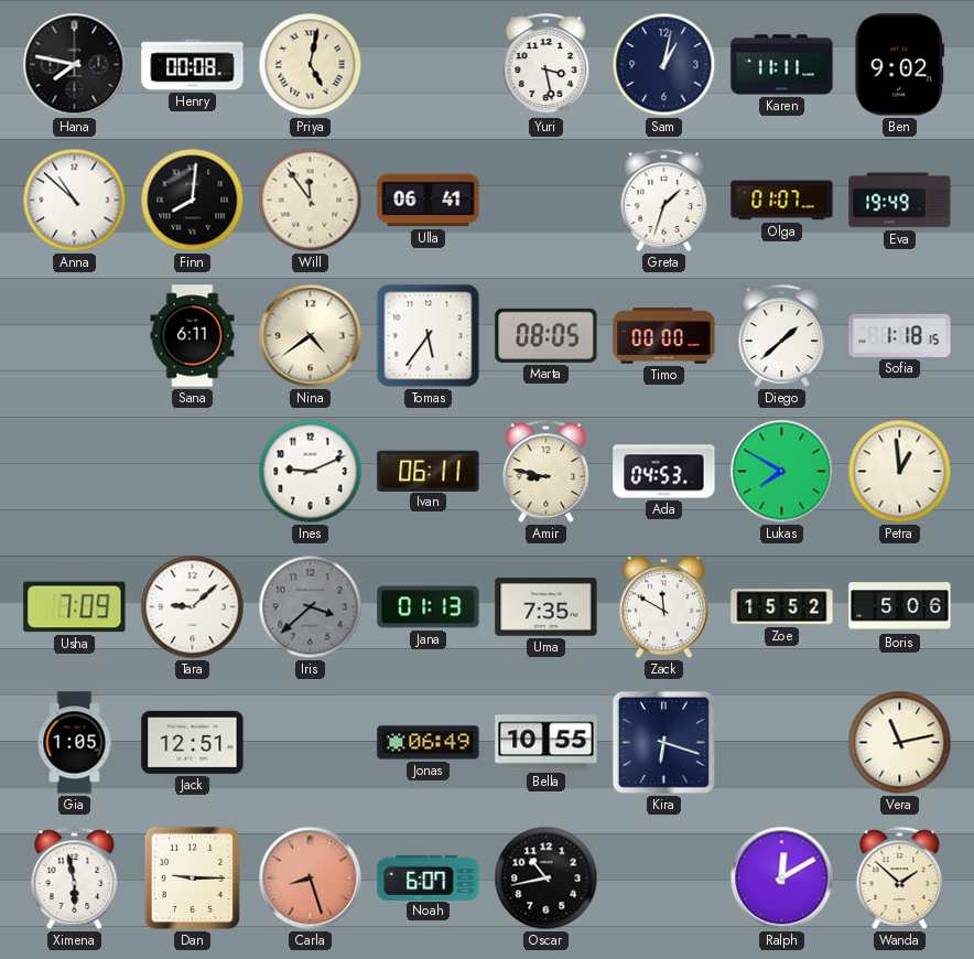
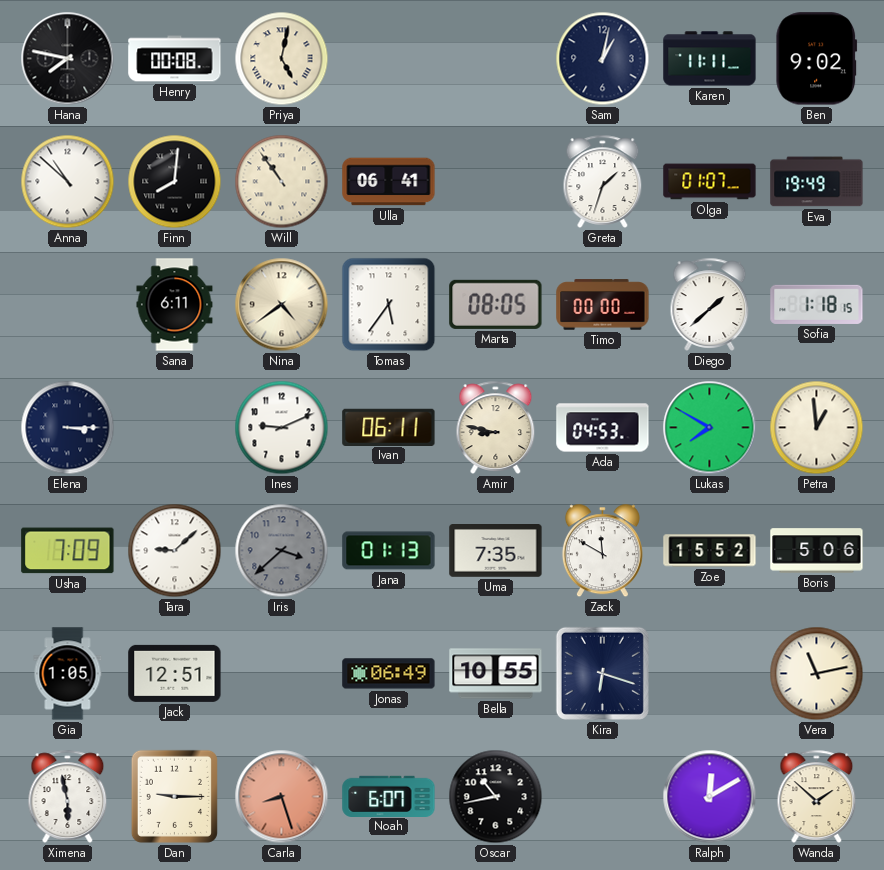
Yuri: 3:28 -> none
Will: 11:54 -> 10:54
Elena: none -> 3:15
